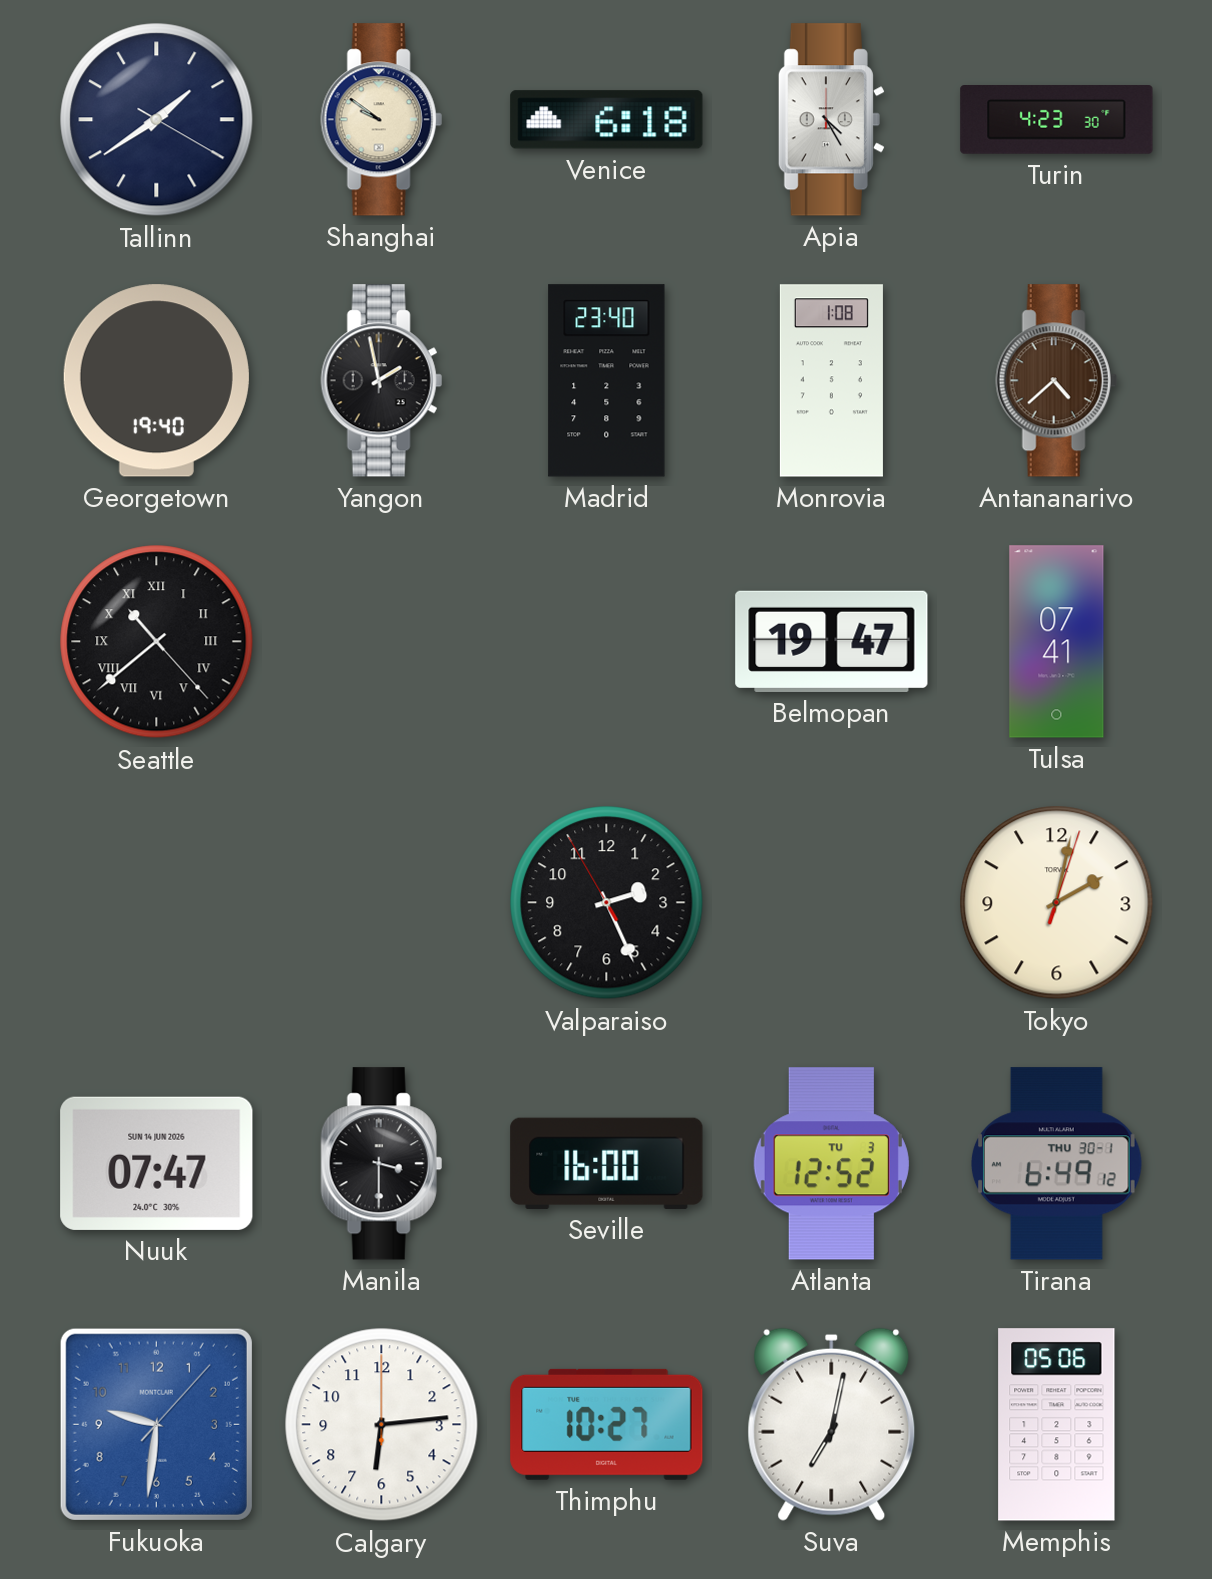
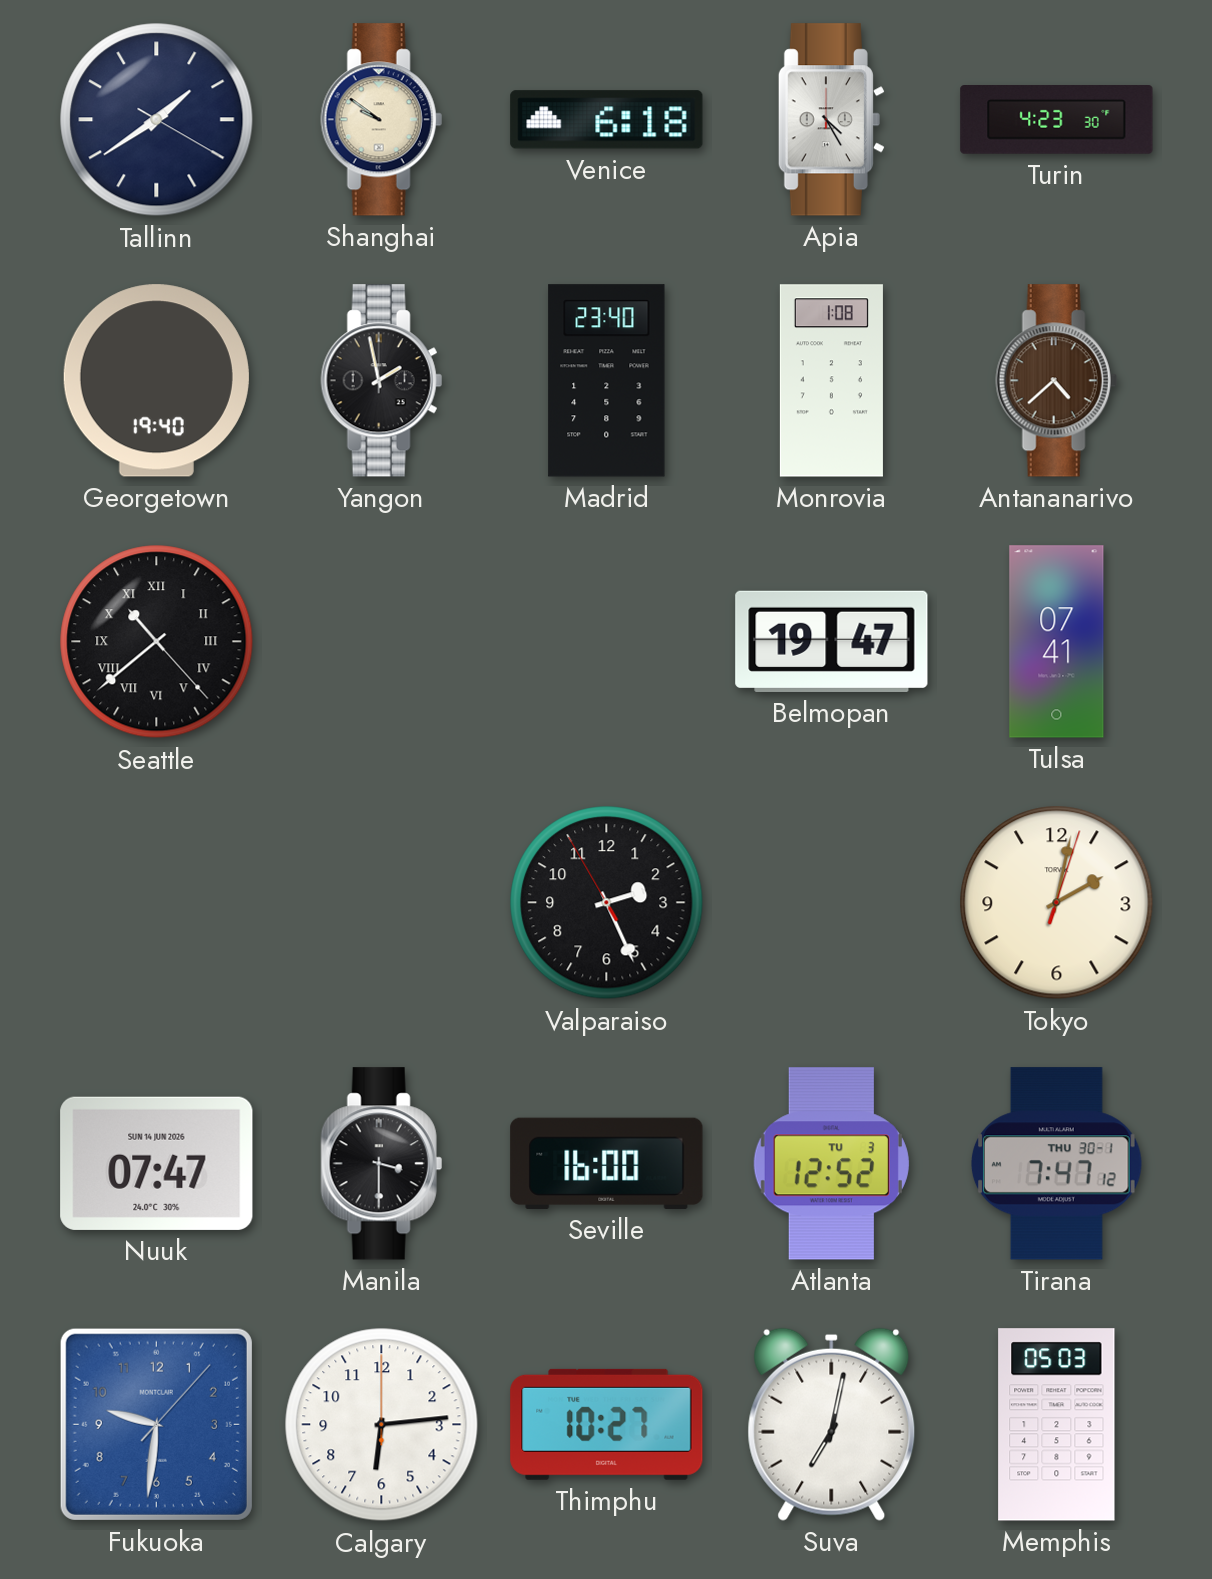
Tirana: 6:49 -> 7:47
Memphis: 05:06 -> 05:03
